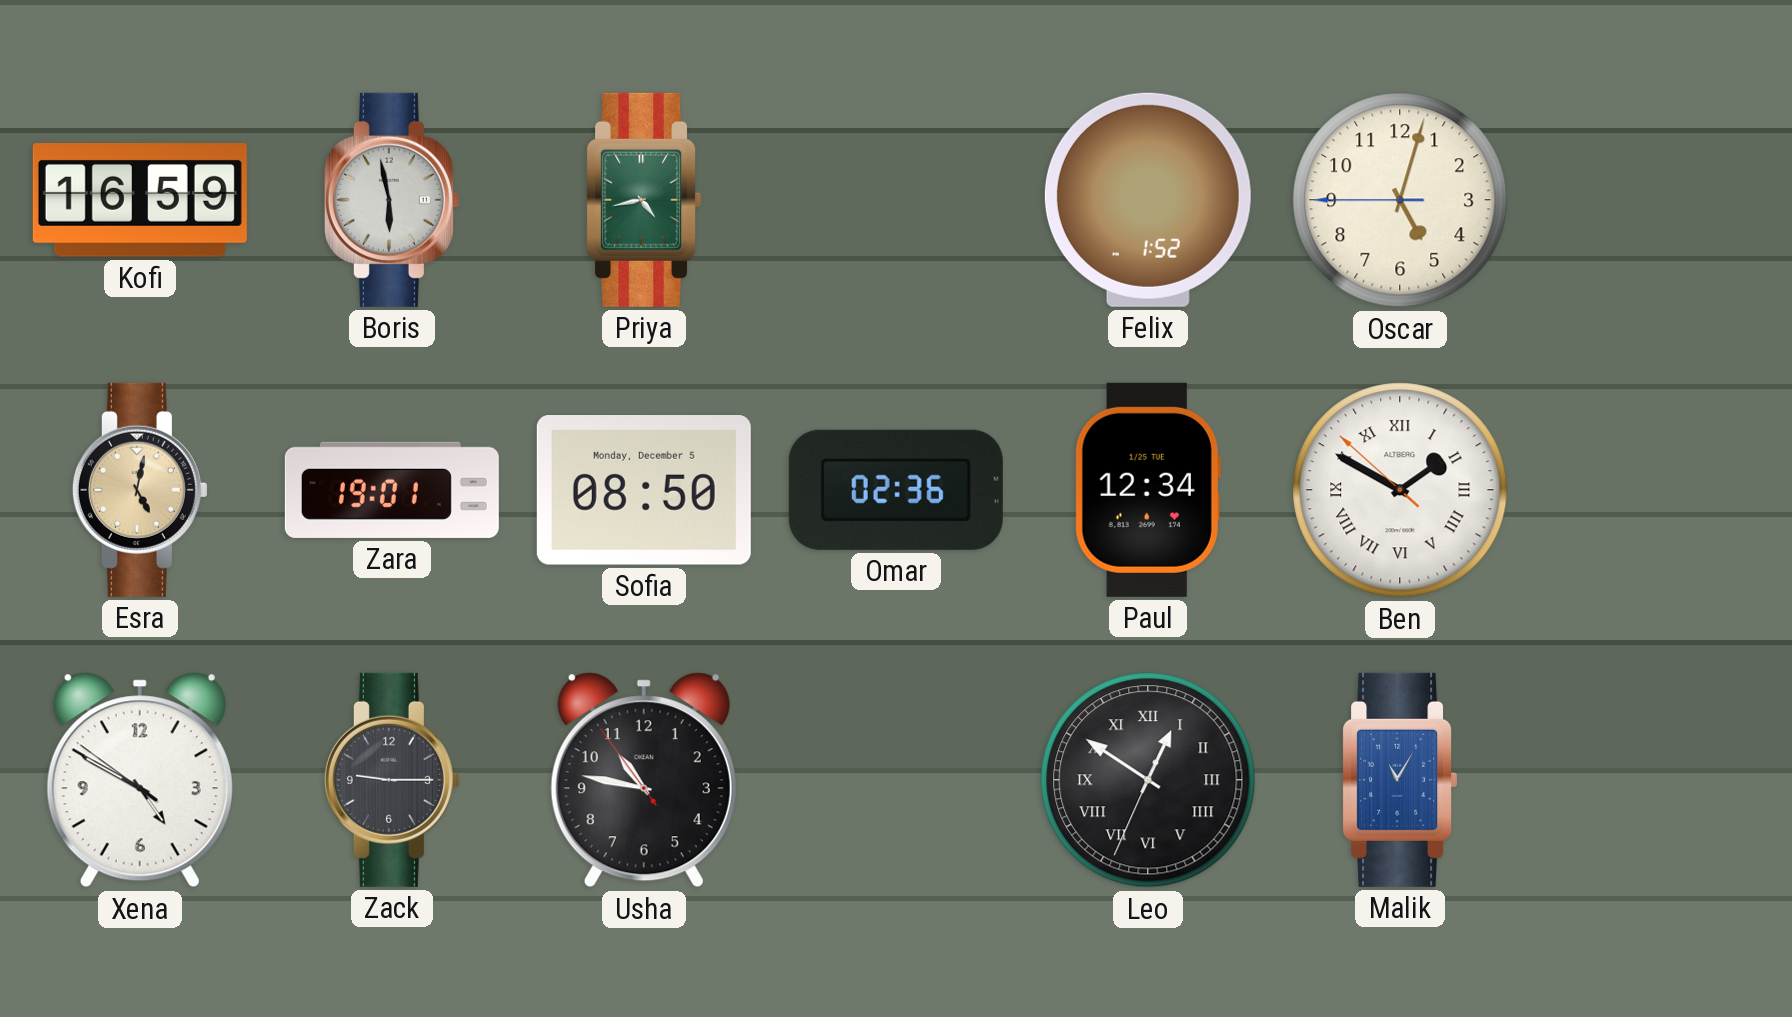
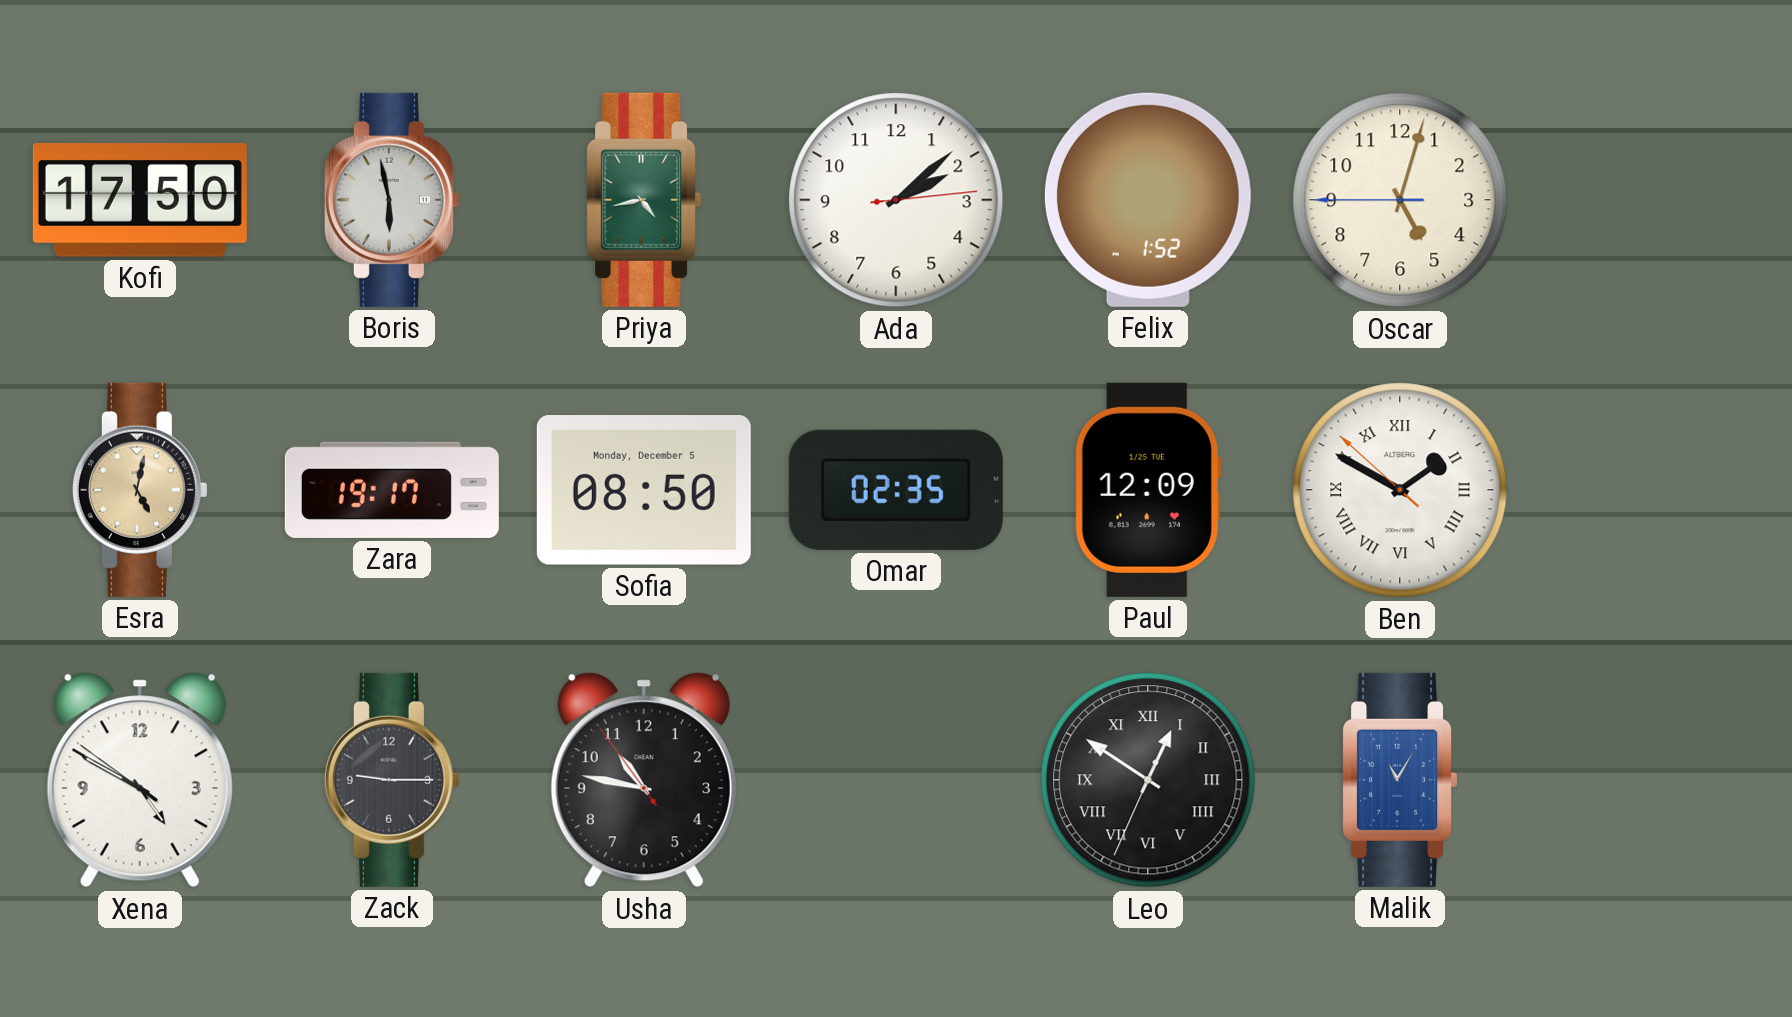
Kofi: 16:59 -> 17:50
Ada: none -> 2:08
Zara: 19:01 -> 19:17
Omar: 02:36 -> 02:35
Paul: 12:34 -> 12:09
